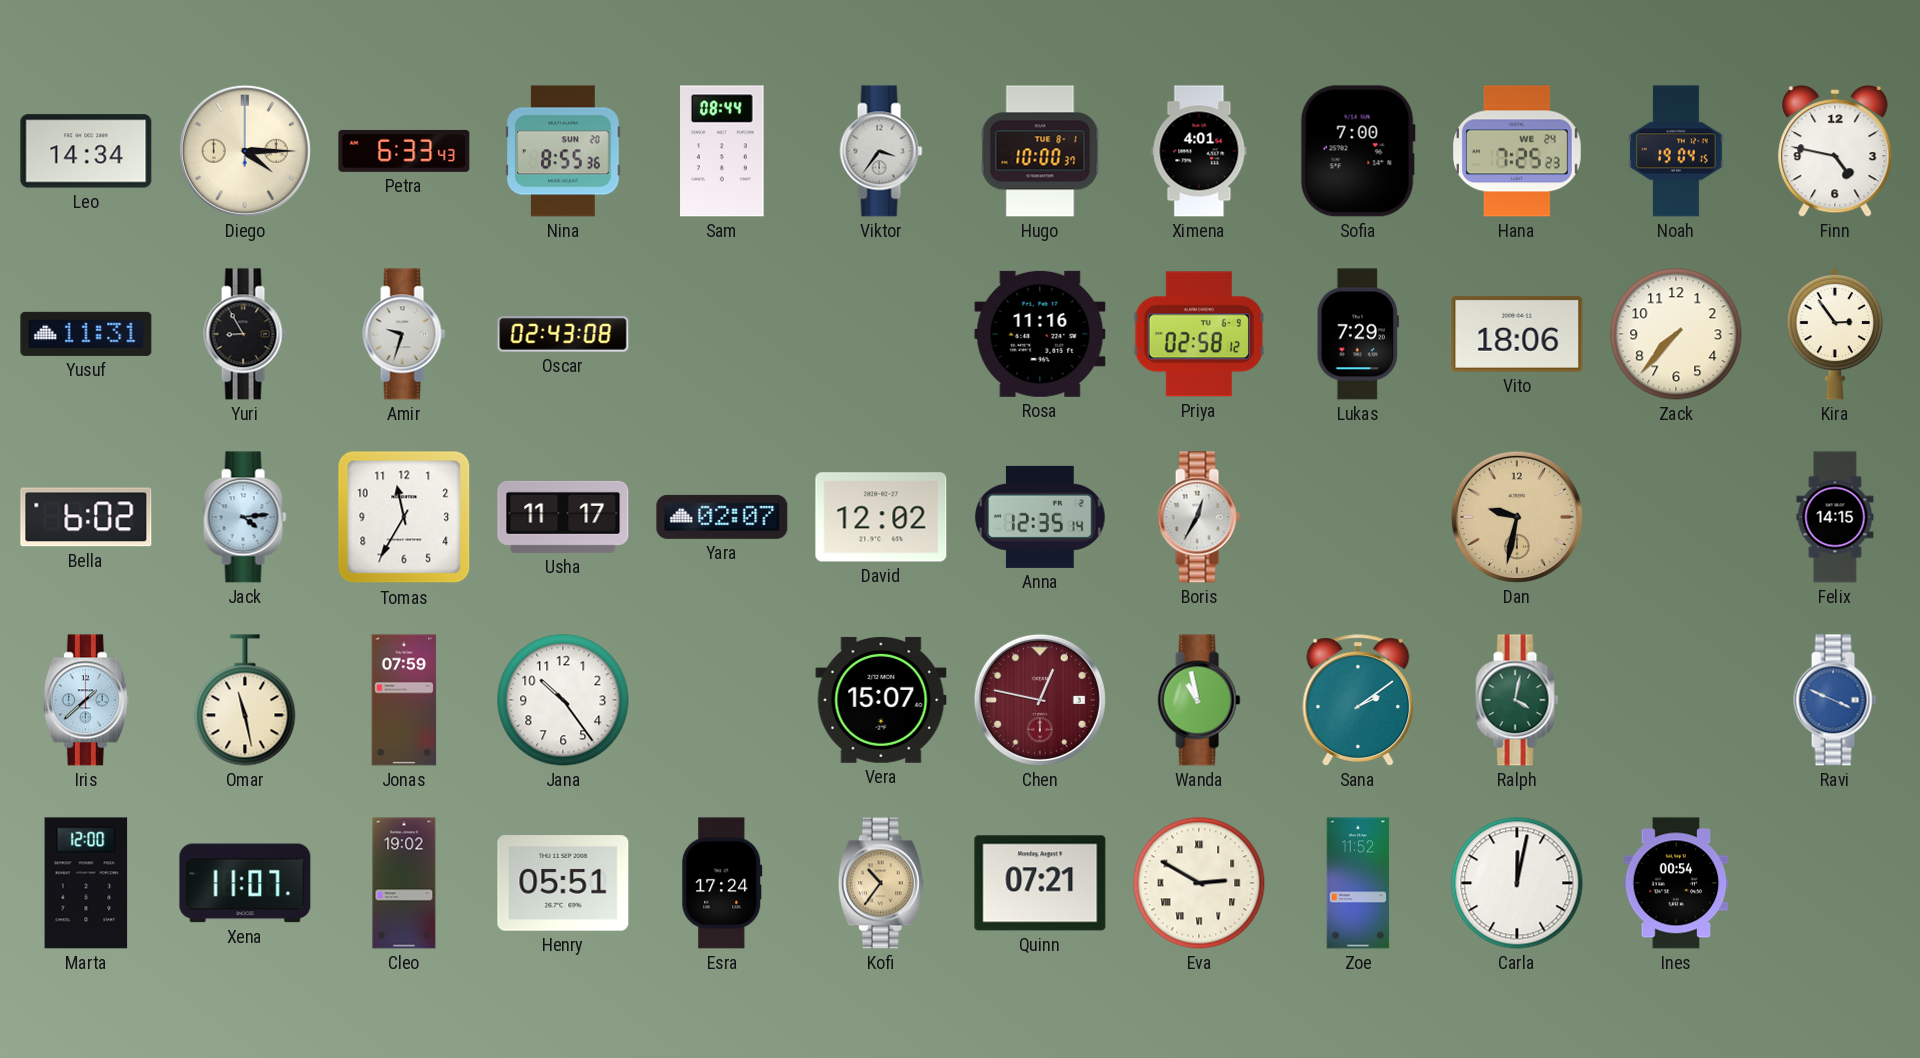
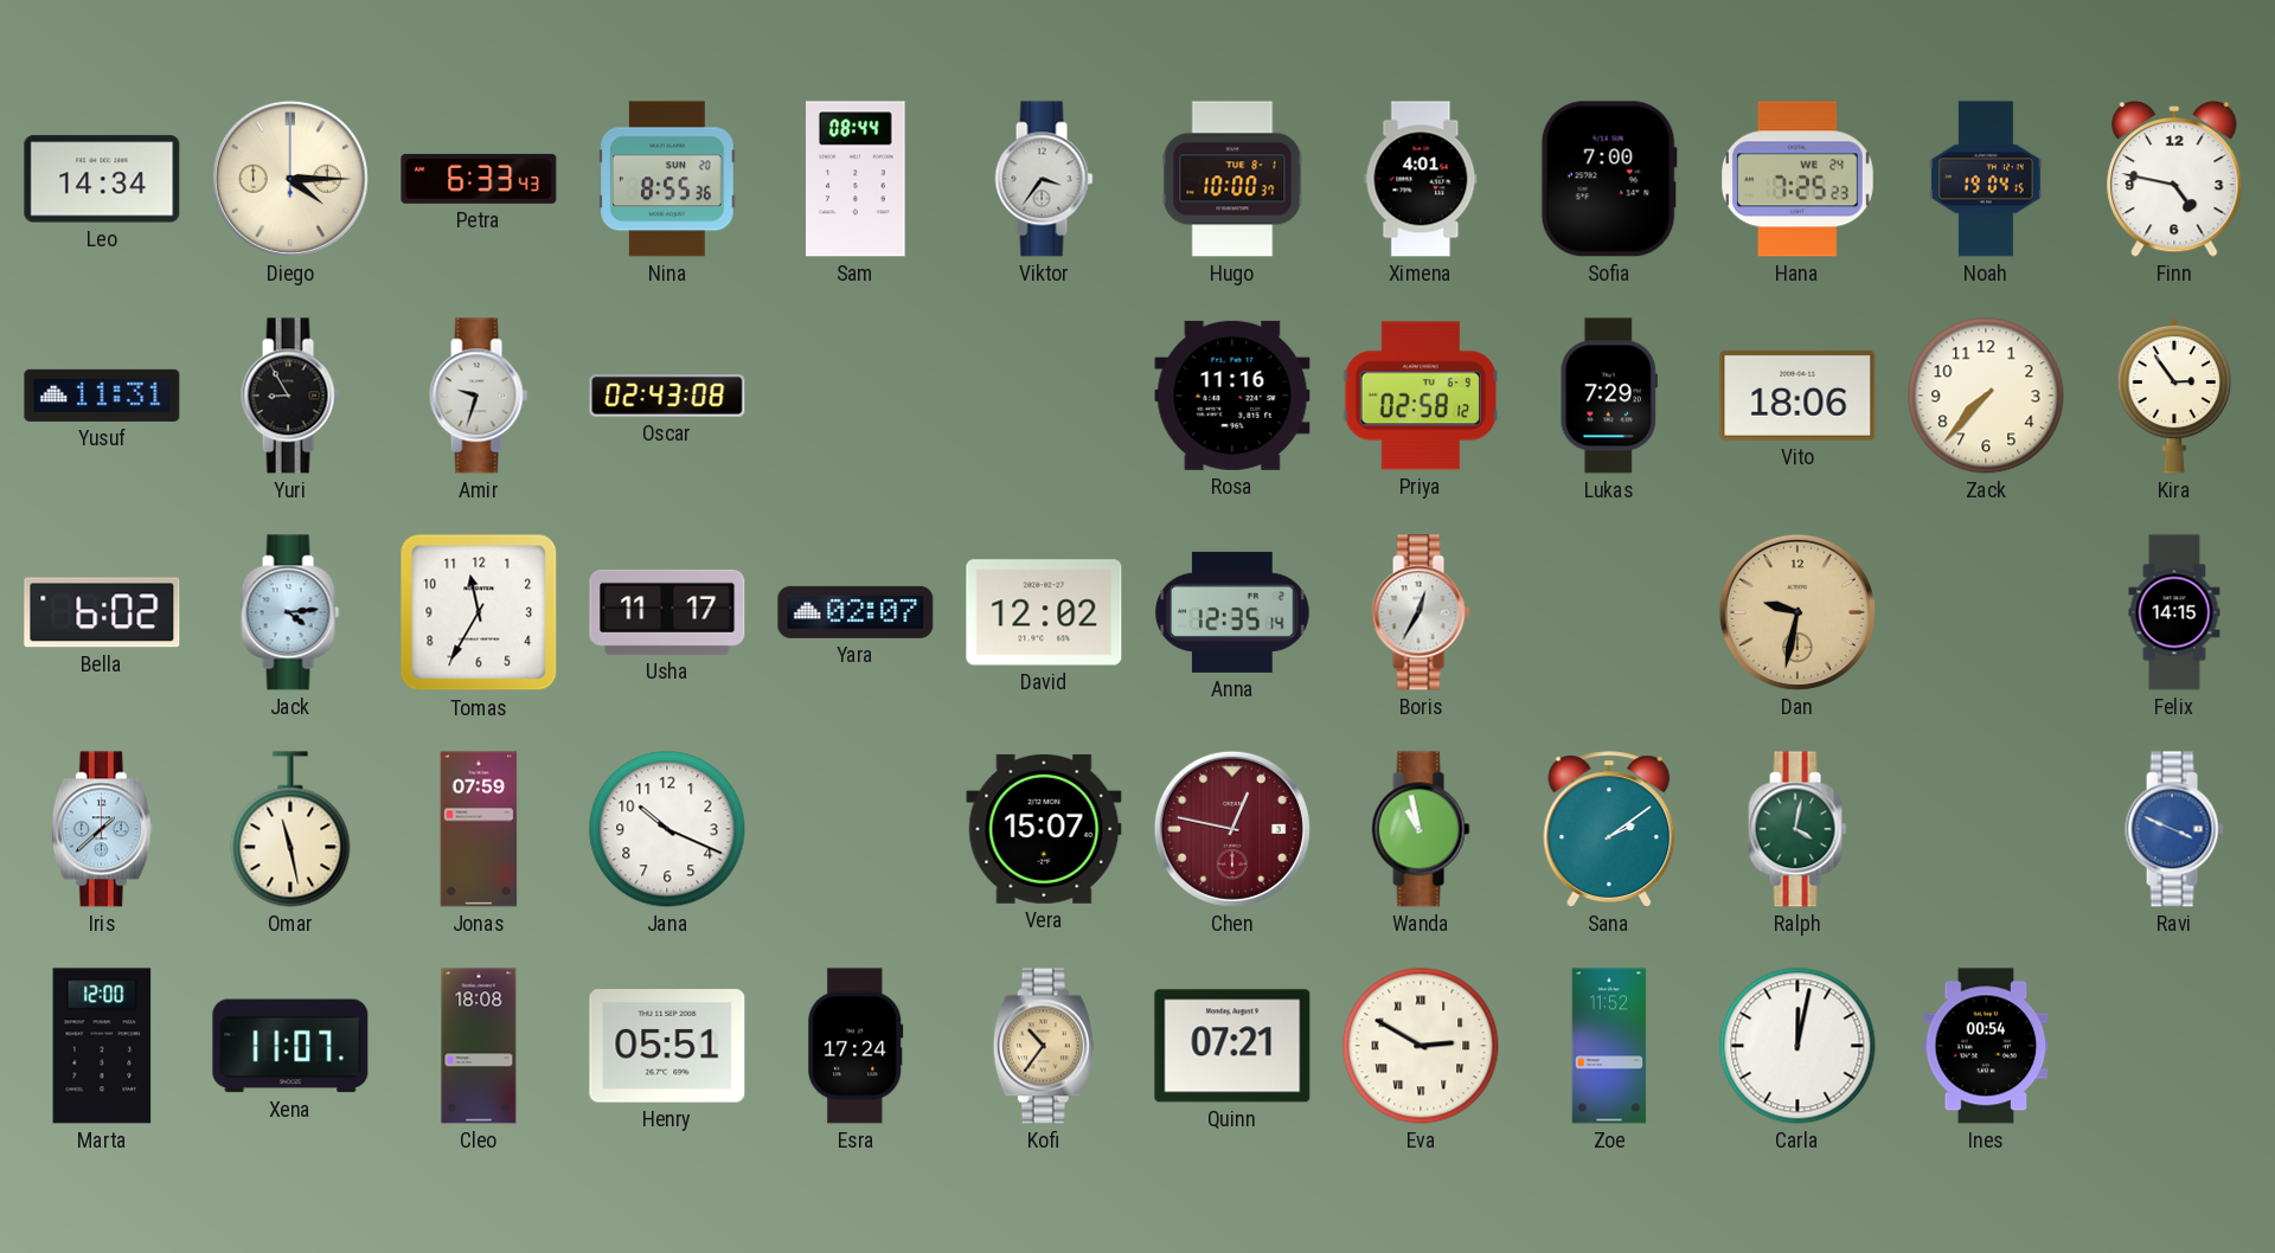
Jana: 10:24 -> 10:19
Cleo: 19:02 -> 18:08
